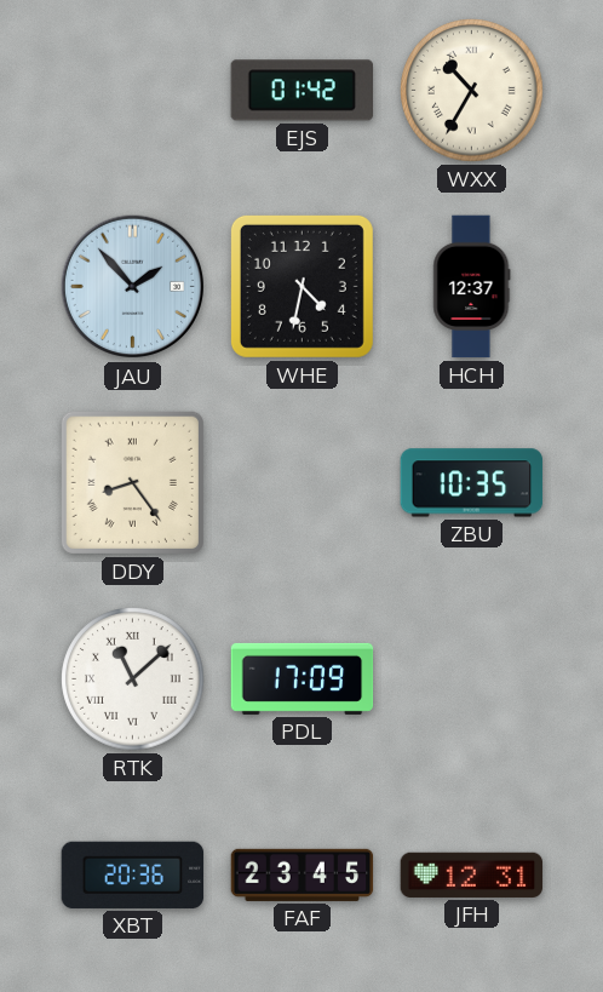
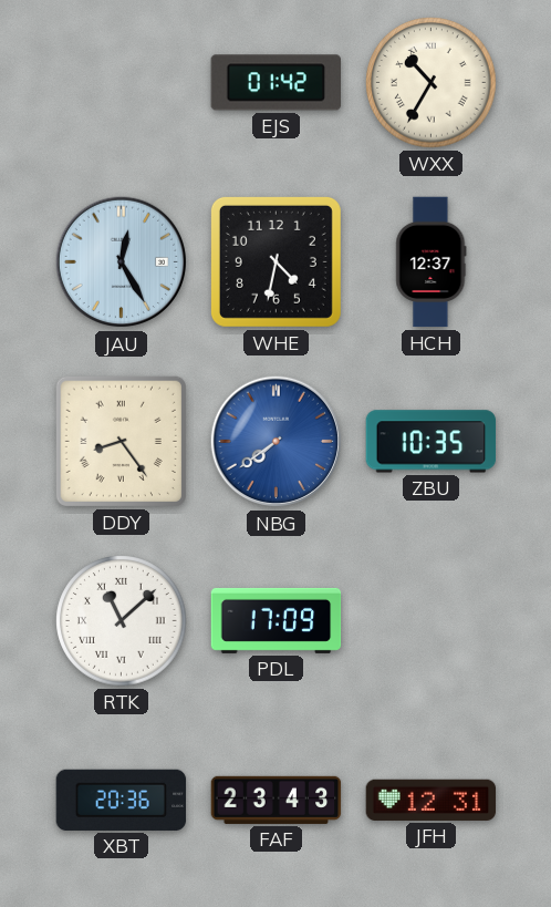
JAU: 1:53 -> 12:25
NBG: none -> 7:39
FAF: 23:45 -> 23:43
